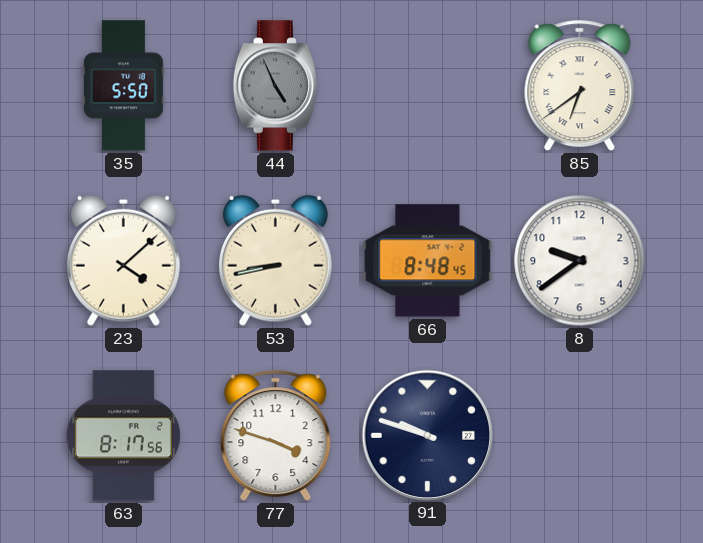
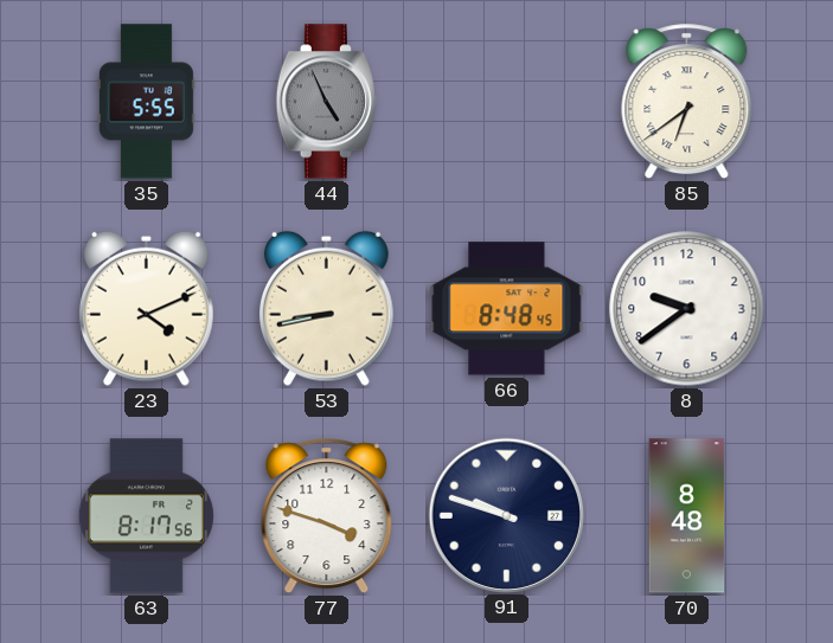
35: 5:50 -> 5:55
23: 4:08 -> 4:11
70: none -> 8:48
